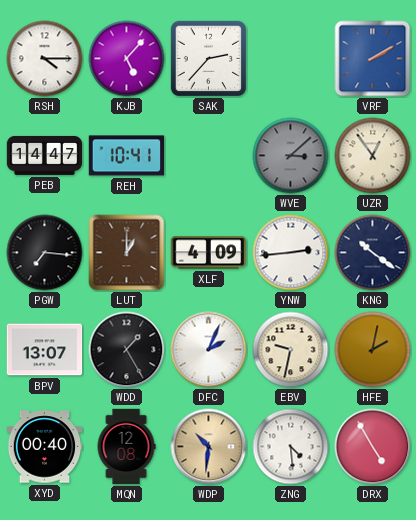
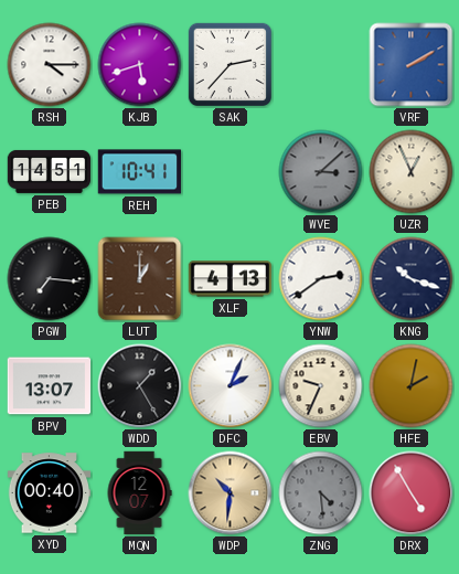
KJB: 5:07 -> 5:42
PEB: 14:47 -> 14:51
UZR: 12:54 -> 12:56
XLF: 4:09 -> 4:13
YNW: 2:44 -> 2:39
KNG: 10:21 -> 10:18
EBV: 9:32 -> 9:34
MQN: 12:08 -> 12:07
ZNG dial: white -> grey
